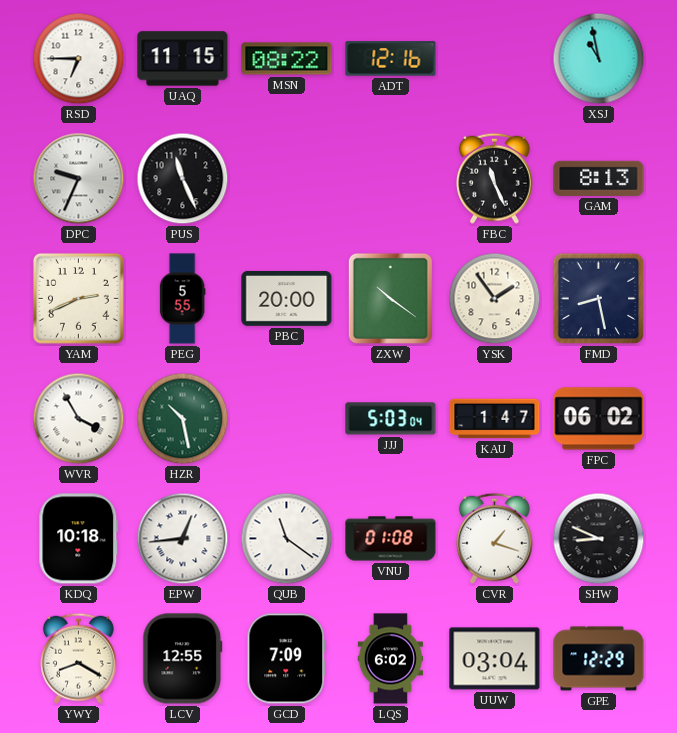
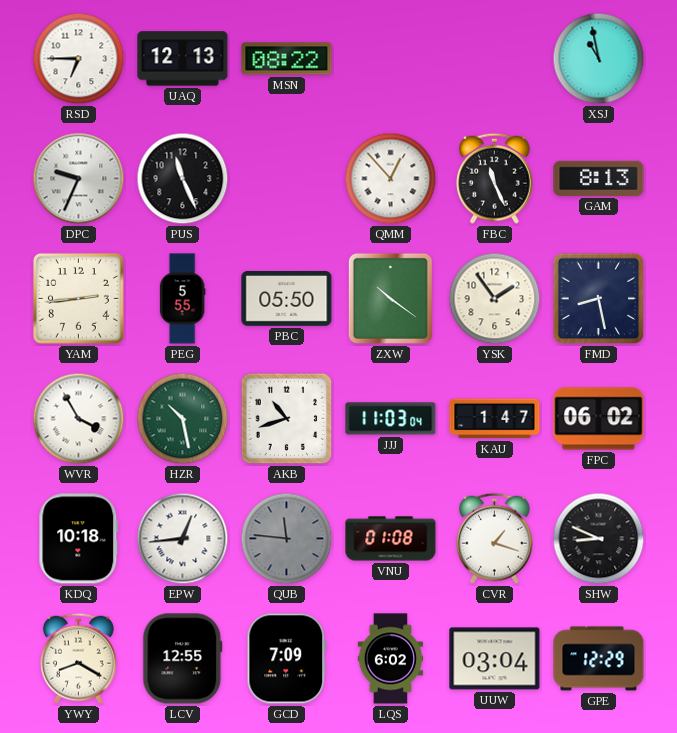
UAQ: 11:15 -> 12:13
ADT: 12:16 -> none
QMM: none -> 12:53
YAM: 2:41 -> 2:44
PBC: 20:00 -> 05:50
AKB: none -> 10:42
JJJ: 5:03 -> 11:03
QUB: 11:21 -> 11:46
QUB dial: white -> grey
